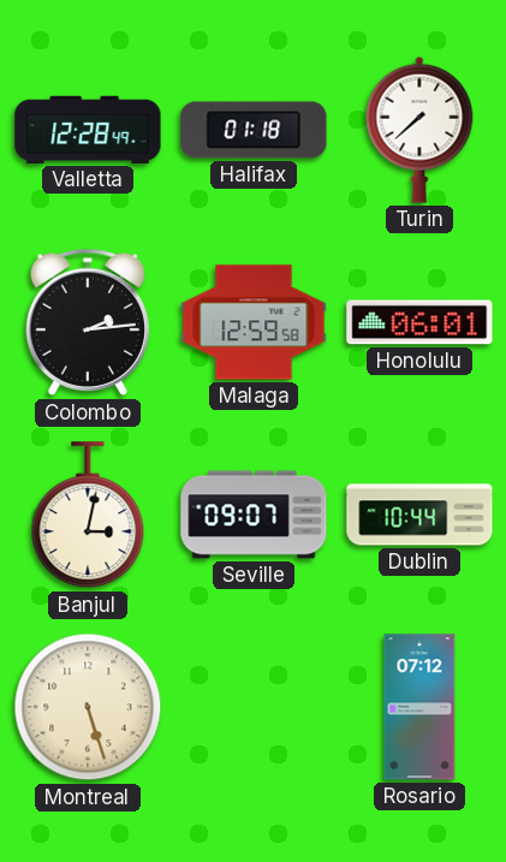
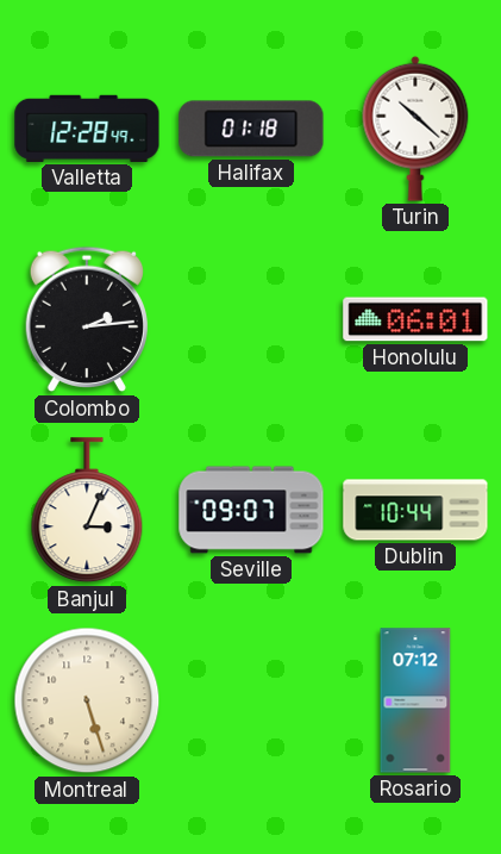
Turin: 7:38 -> 10:22
Malaga: 12:59 -> none
Banjul: 3:02 -> 3:04
